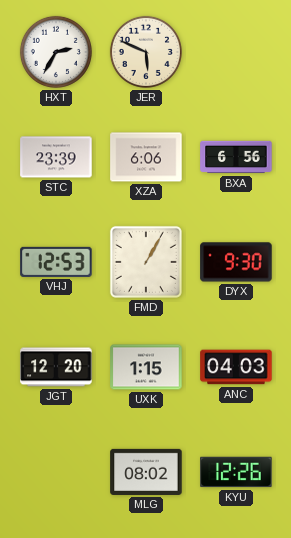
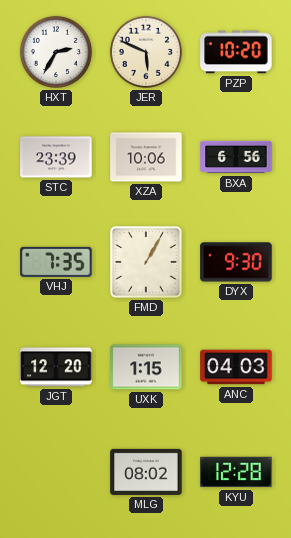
PZP: none -> 10:20
XZA: 6:06 -> 10:06
VHJ: 12:53 -> 7:35
KYU: 12:26 -> 12:28
